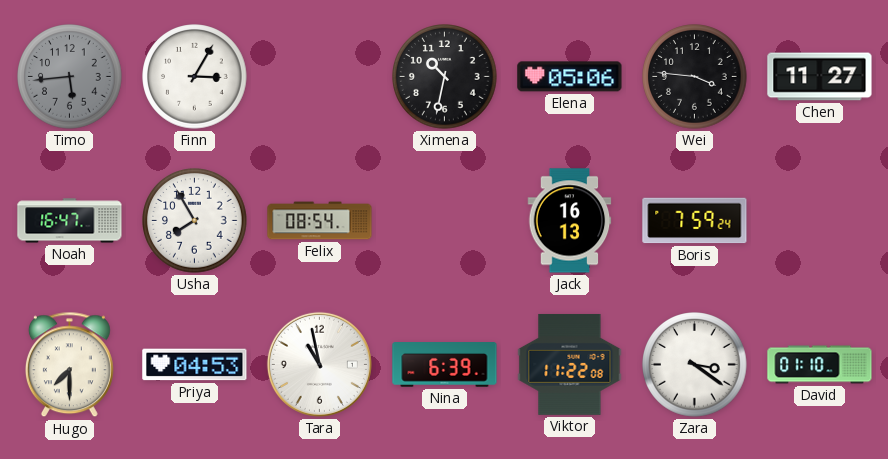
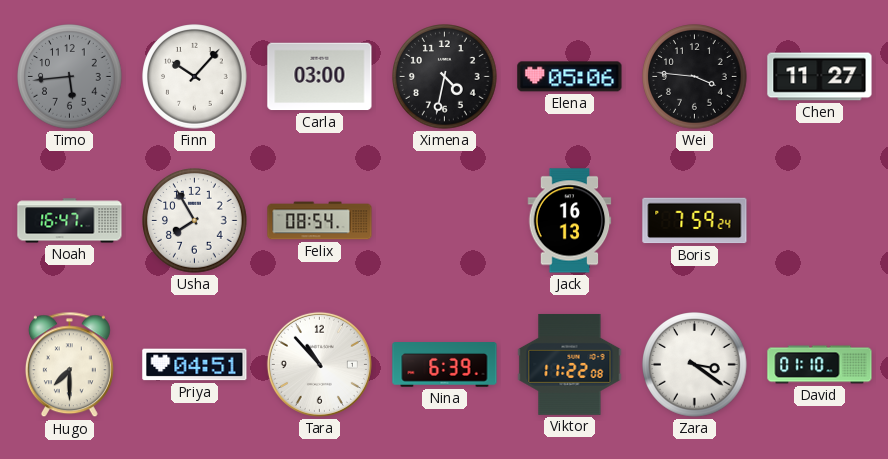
Finn: 3:05 -> 10:07
Carla: none -> 03:00
Ximena: 10:32 -> 4:32
Priya: 04:53 -> 04:51
Tara: 10:58 -> 10:53
